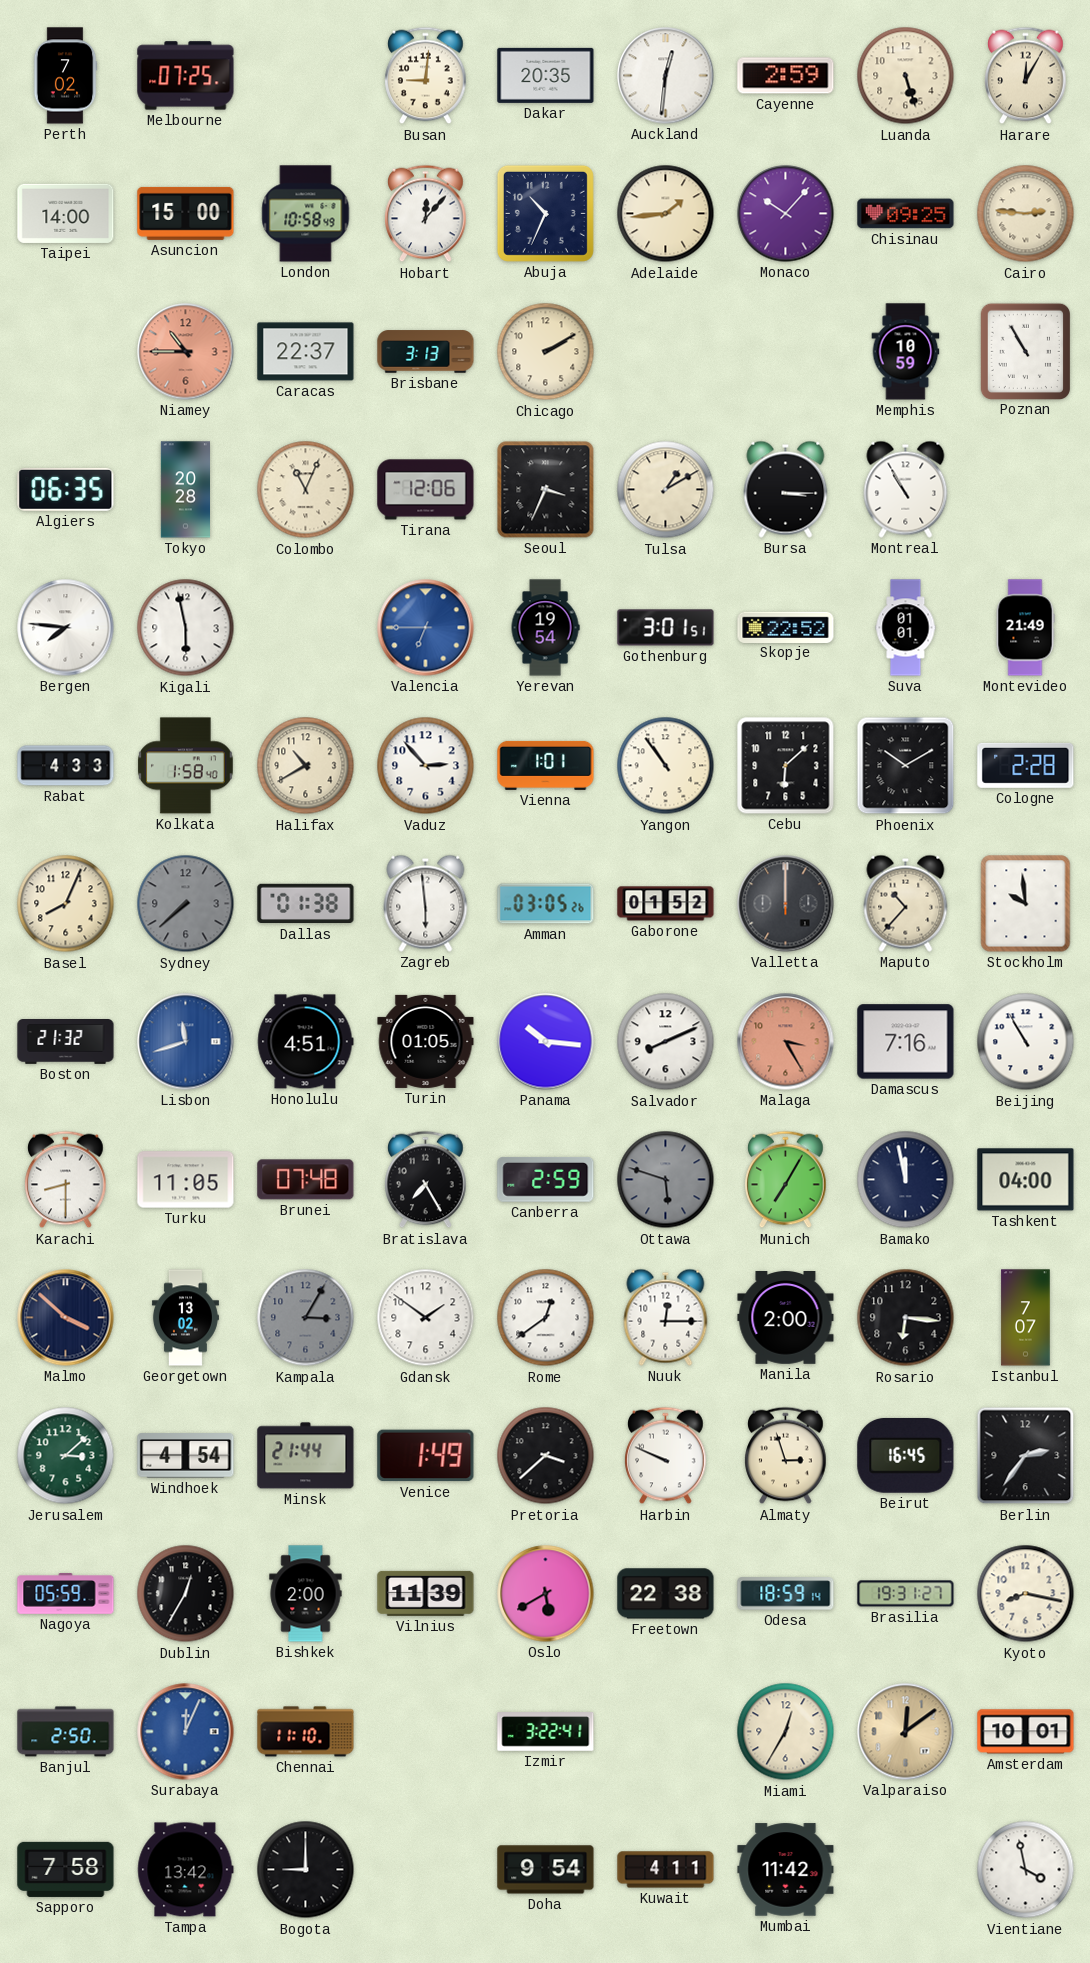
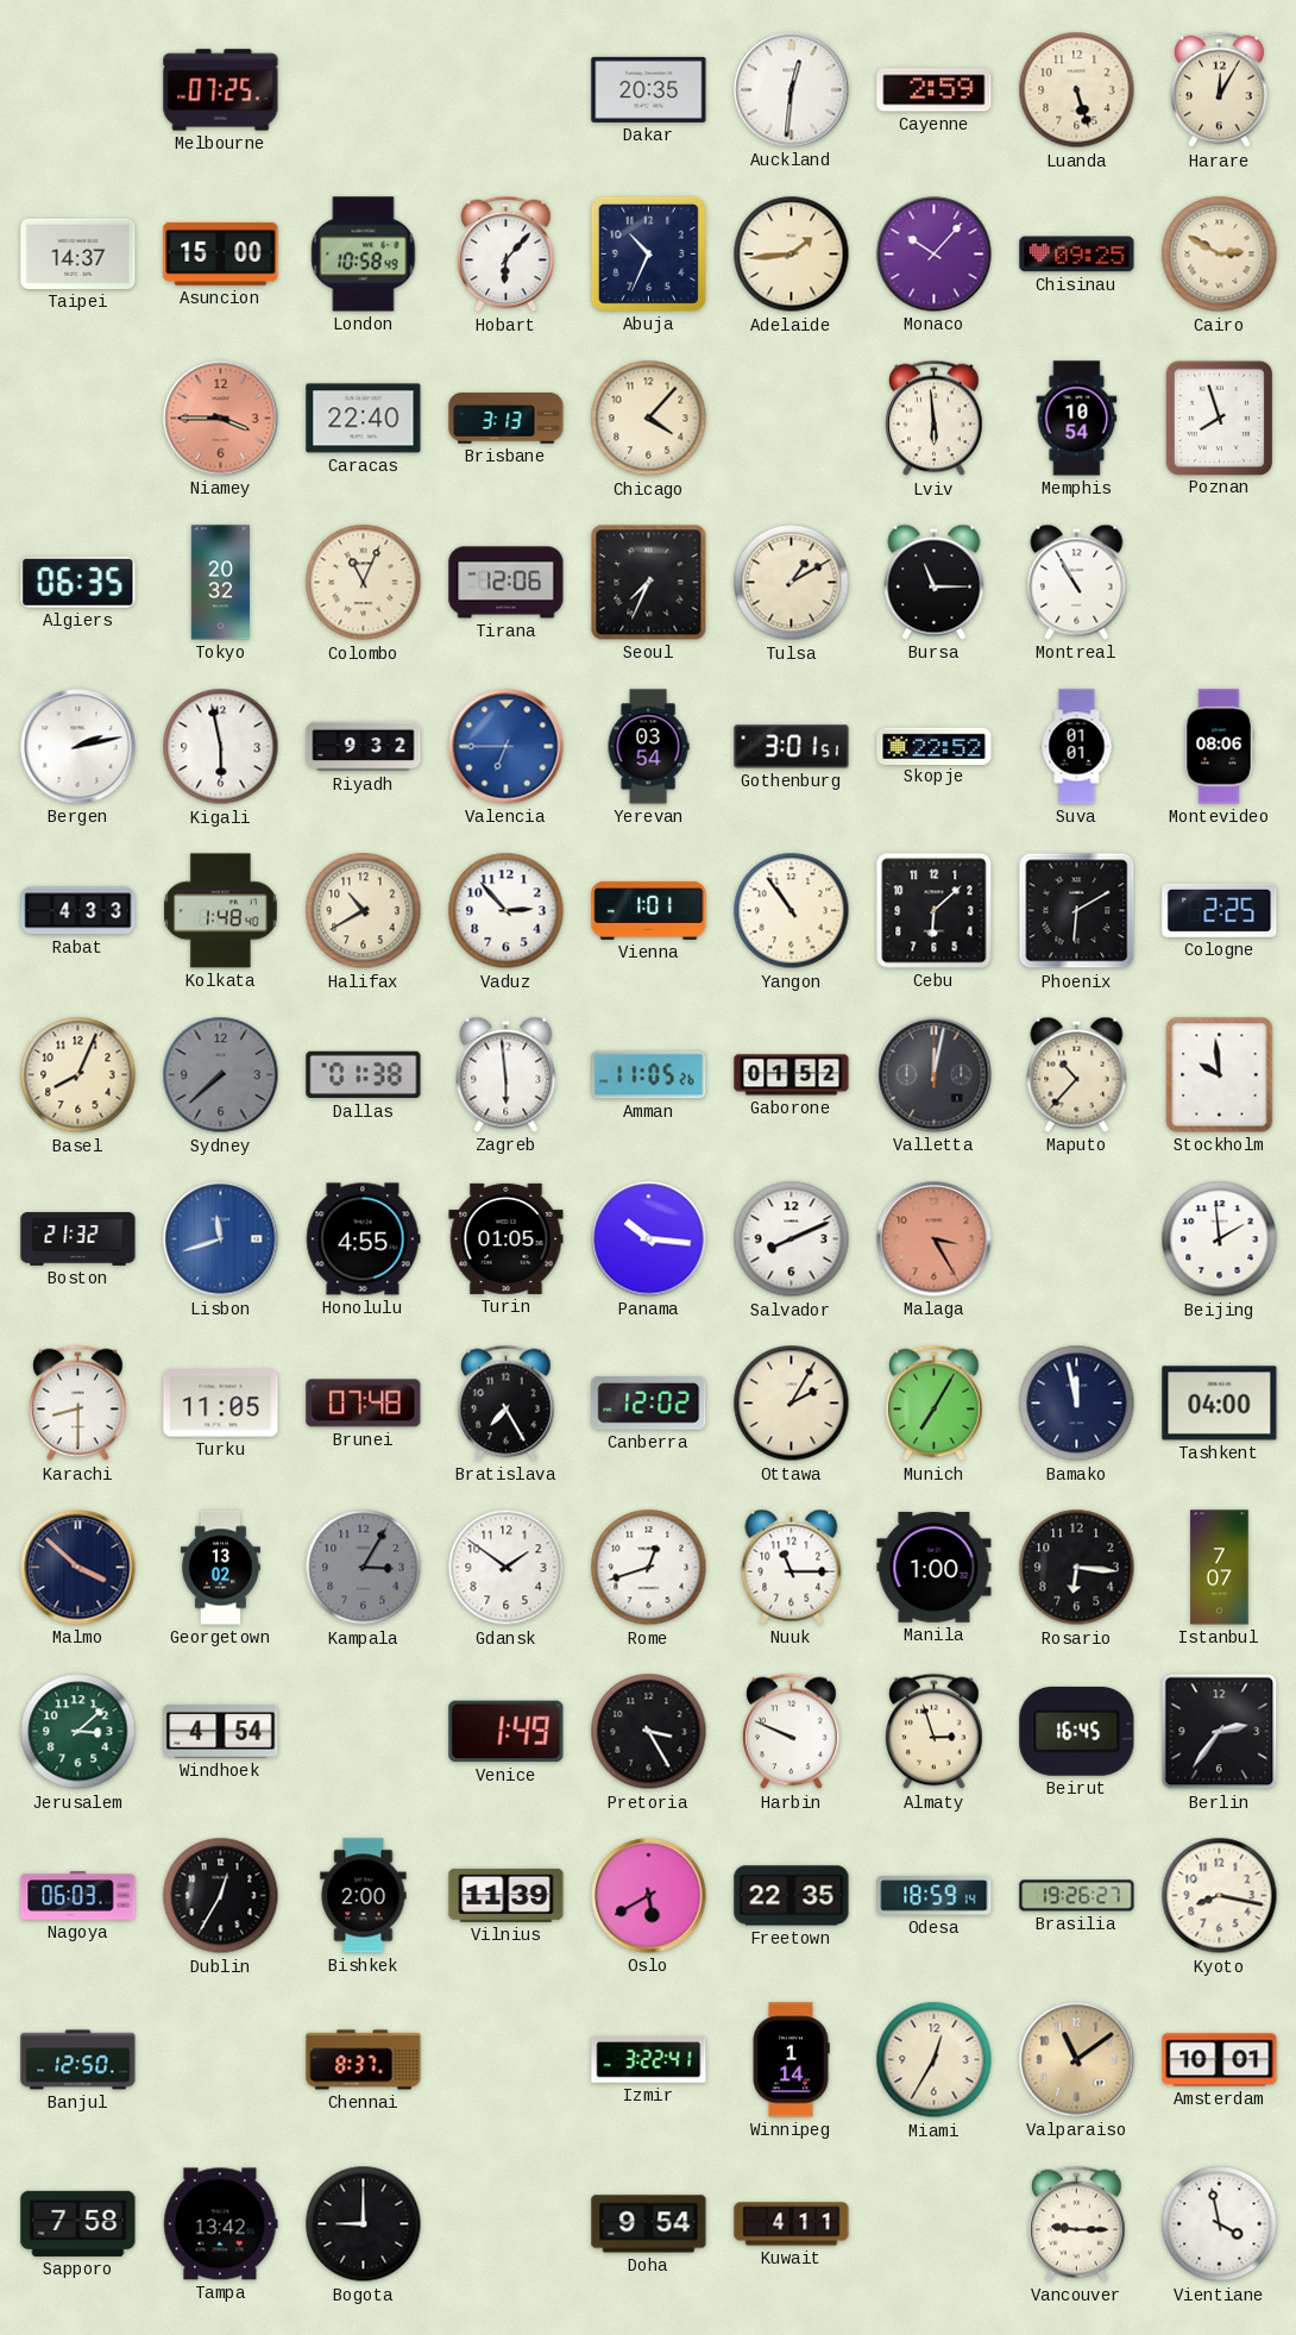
Perth: 7:02 -> none
Busan: 9:01 -> none
Taipei: 14:00 -> 14:37
Hobart: 12:07 -> 6:07
Cairo: 2:46 -> 2:50
Niamey: 10:45 -> 3:45
Caracas: 22:37 -> 22:40
Chicago: 2:10 -> 4:07
Lviv: none -> 5:59
Memphis: 10:59 -> 10:54
Poznan: 10:55 -> 7:57
Tokyo: 20:28 -> 20:32
Seoul: 3:34 -> 7:34
Bursa: 3:15 -> 11:15
Bergen: 7:46 -> 2:13
Riyadh: none -> 9:32
Yerevan: 19:54 -> 03:54
Montevideo: 21:49 -> 08:06
Kolkata: 1:58 -> 1:48
Phoenix: 10:10 -> 6:10
Cologne: 2:28 -> 2:25
Amman: 03:05 -> 11:05
Valletta: 12:00 -> 12:02
Honolulu: 4:51 -> 4:55
Damascus: 7:16 -> none
Beijing: 10:55 -> 1:59
Canberra: 2:59 -> 12:02
Ottawa: 5:48 -> 2:05
Ottawa dial: grey -> cream
Rome: 12:39 -> 12:42
Nuuk: 12:15 -> 11:15
Manila: 2:00 -> 1:00
Minsk: 21:44 -> none
Pretoria: 3:38 -> 3:25
Nagoya: 05:59 -> 06:03
Freetown: 22:38 -> 22:35
Brasilia: 19:31 -> 19:26
Banjul: 2:50 -> 12:50
Surabaya: 12:04 -> none
Chennai: 11:10 -> 8:37
Winnipeg: none -> 1:14
Valparaiso: 12:09 -> 11:09
Mumbai: 11:42 -> none
Vancouver: none -> 9:15
